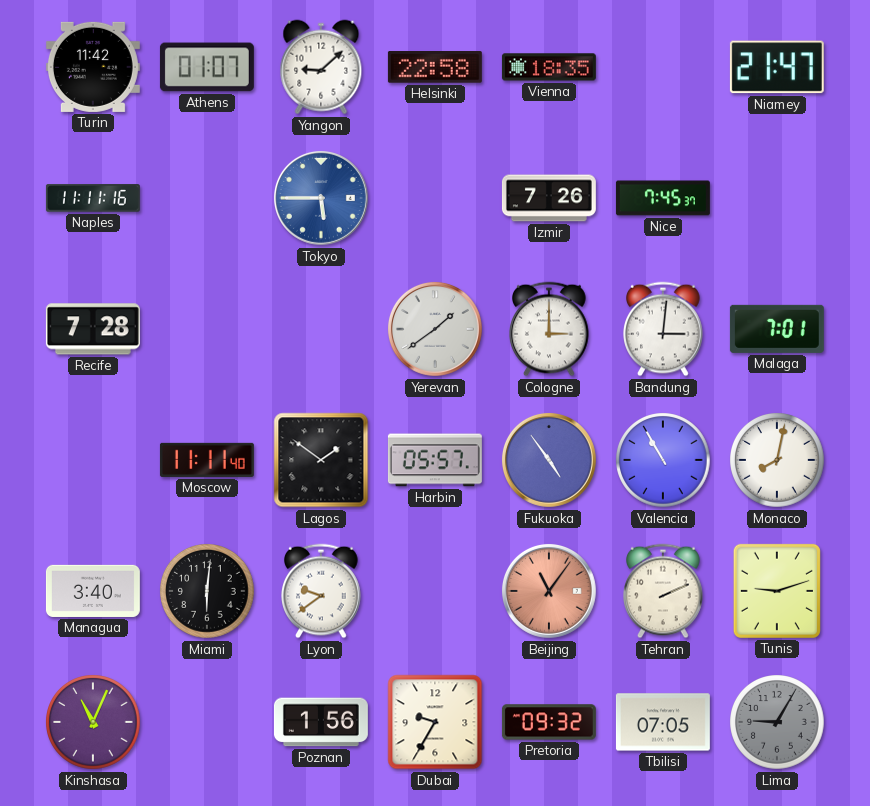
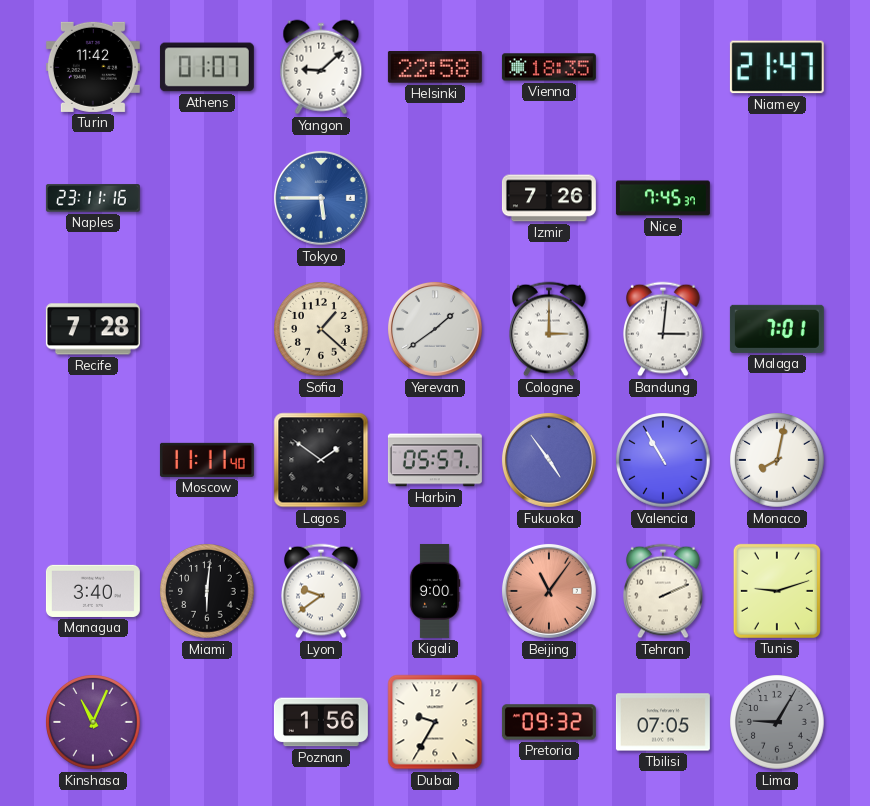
Naples: 11:11 -> 23:11
Sofia: none -> 1:22
Kigali: none -> 9:00
